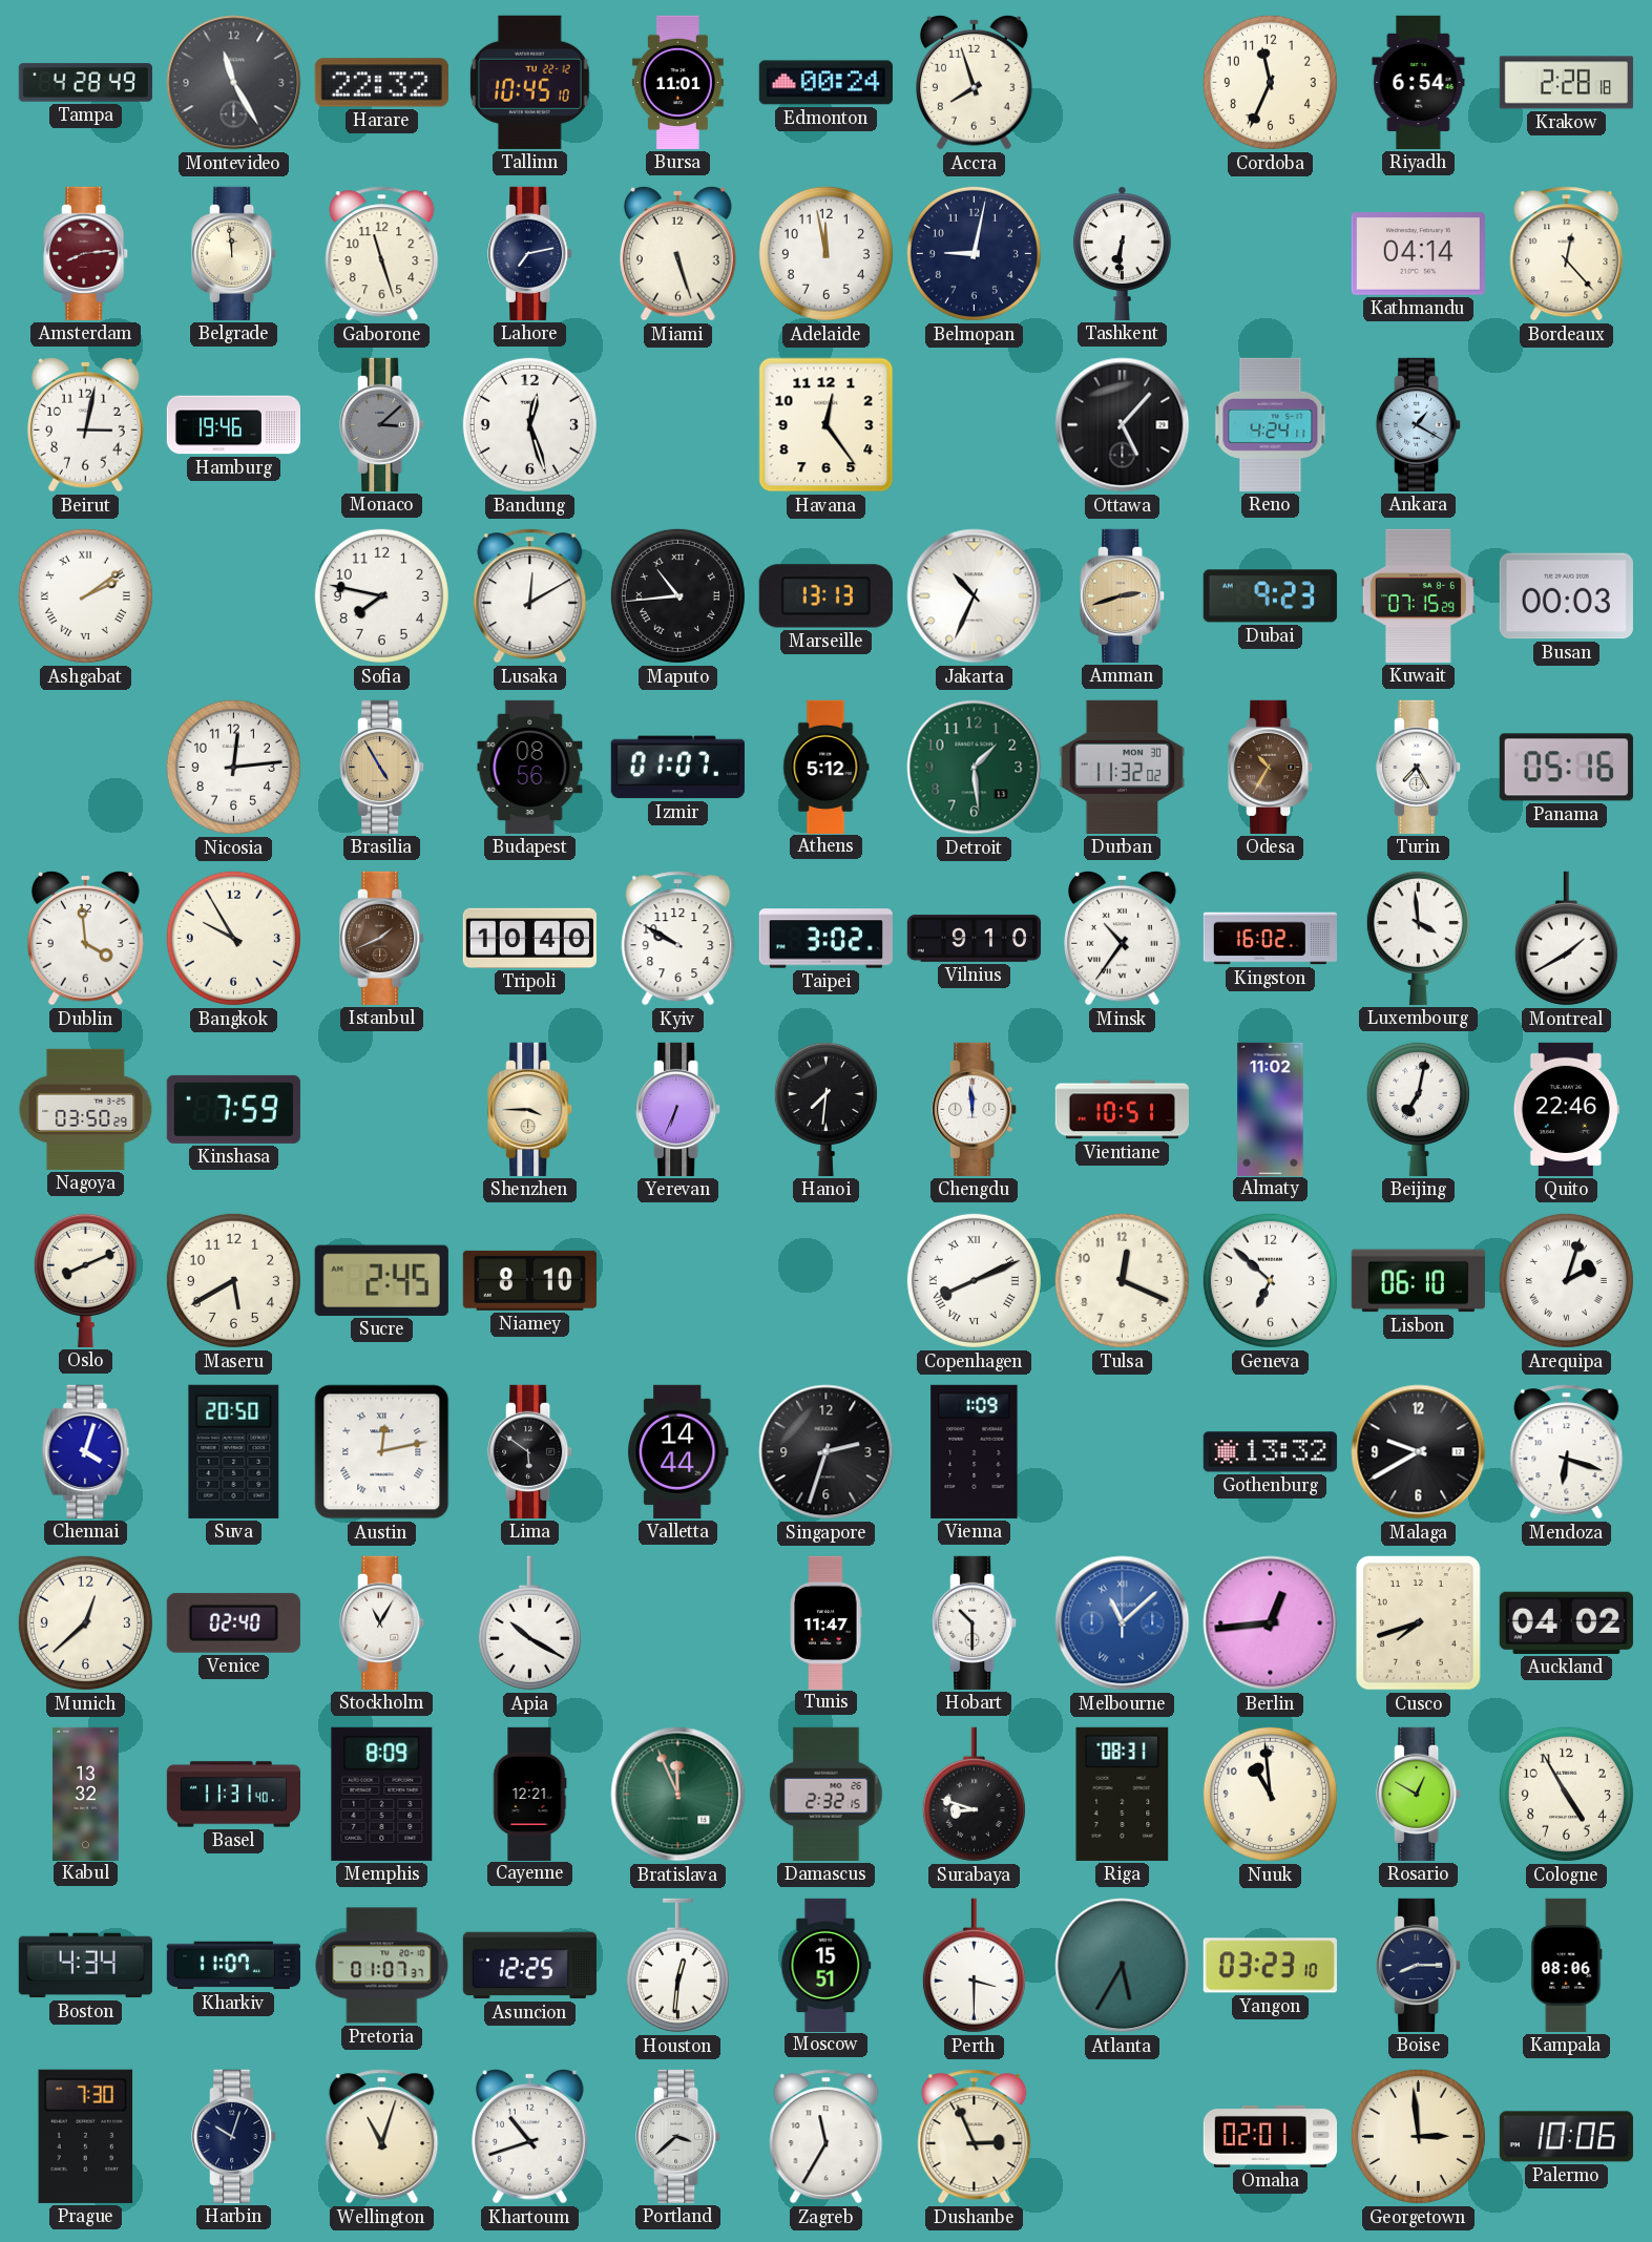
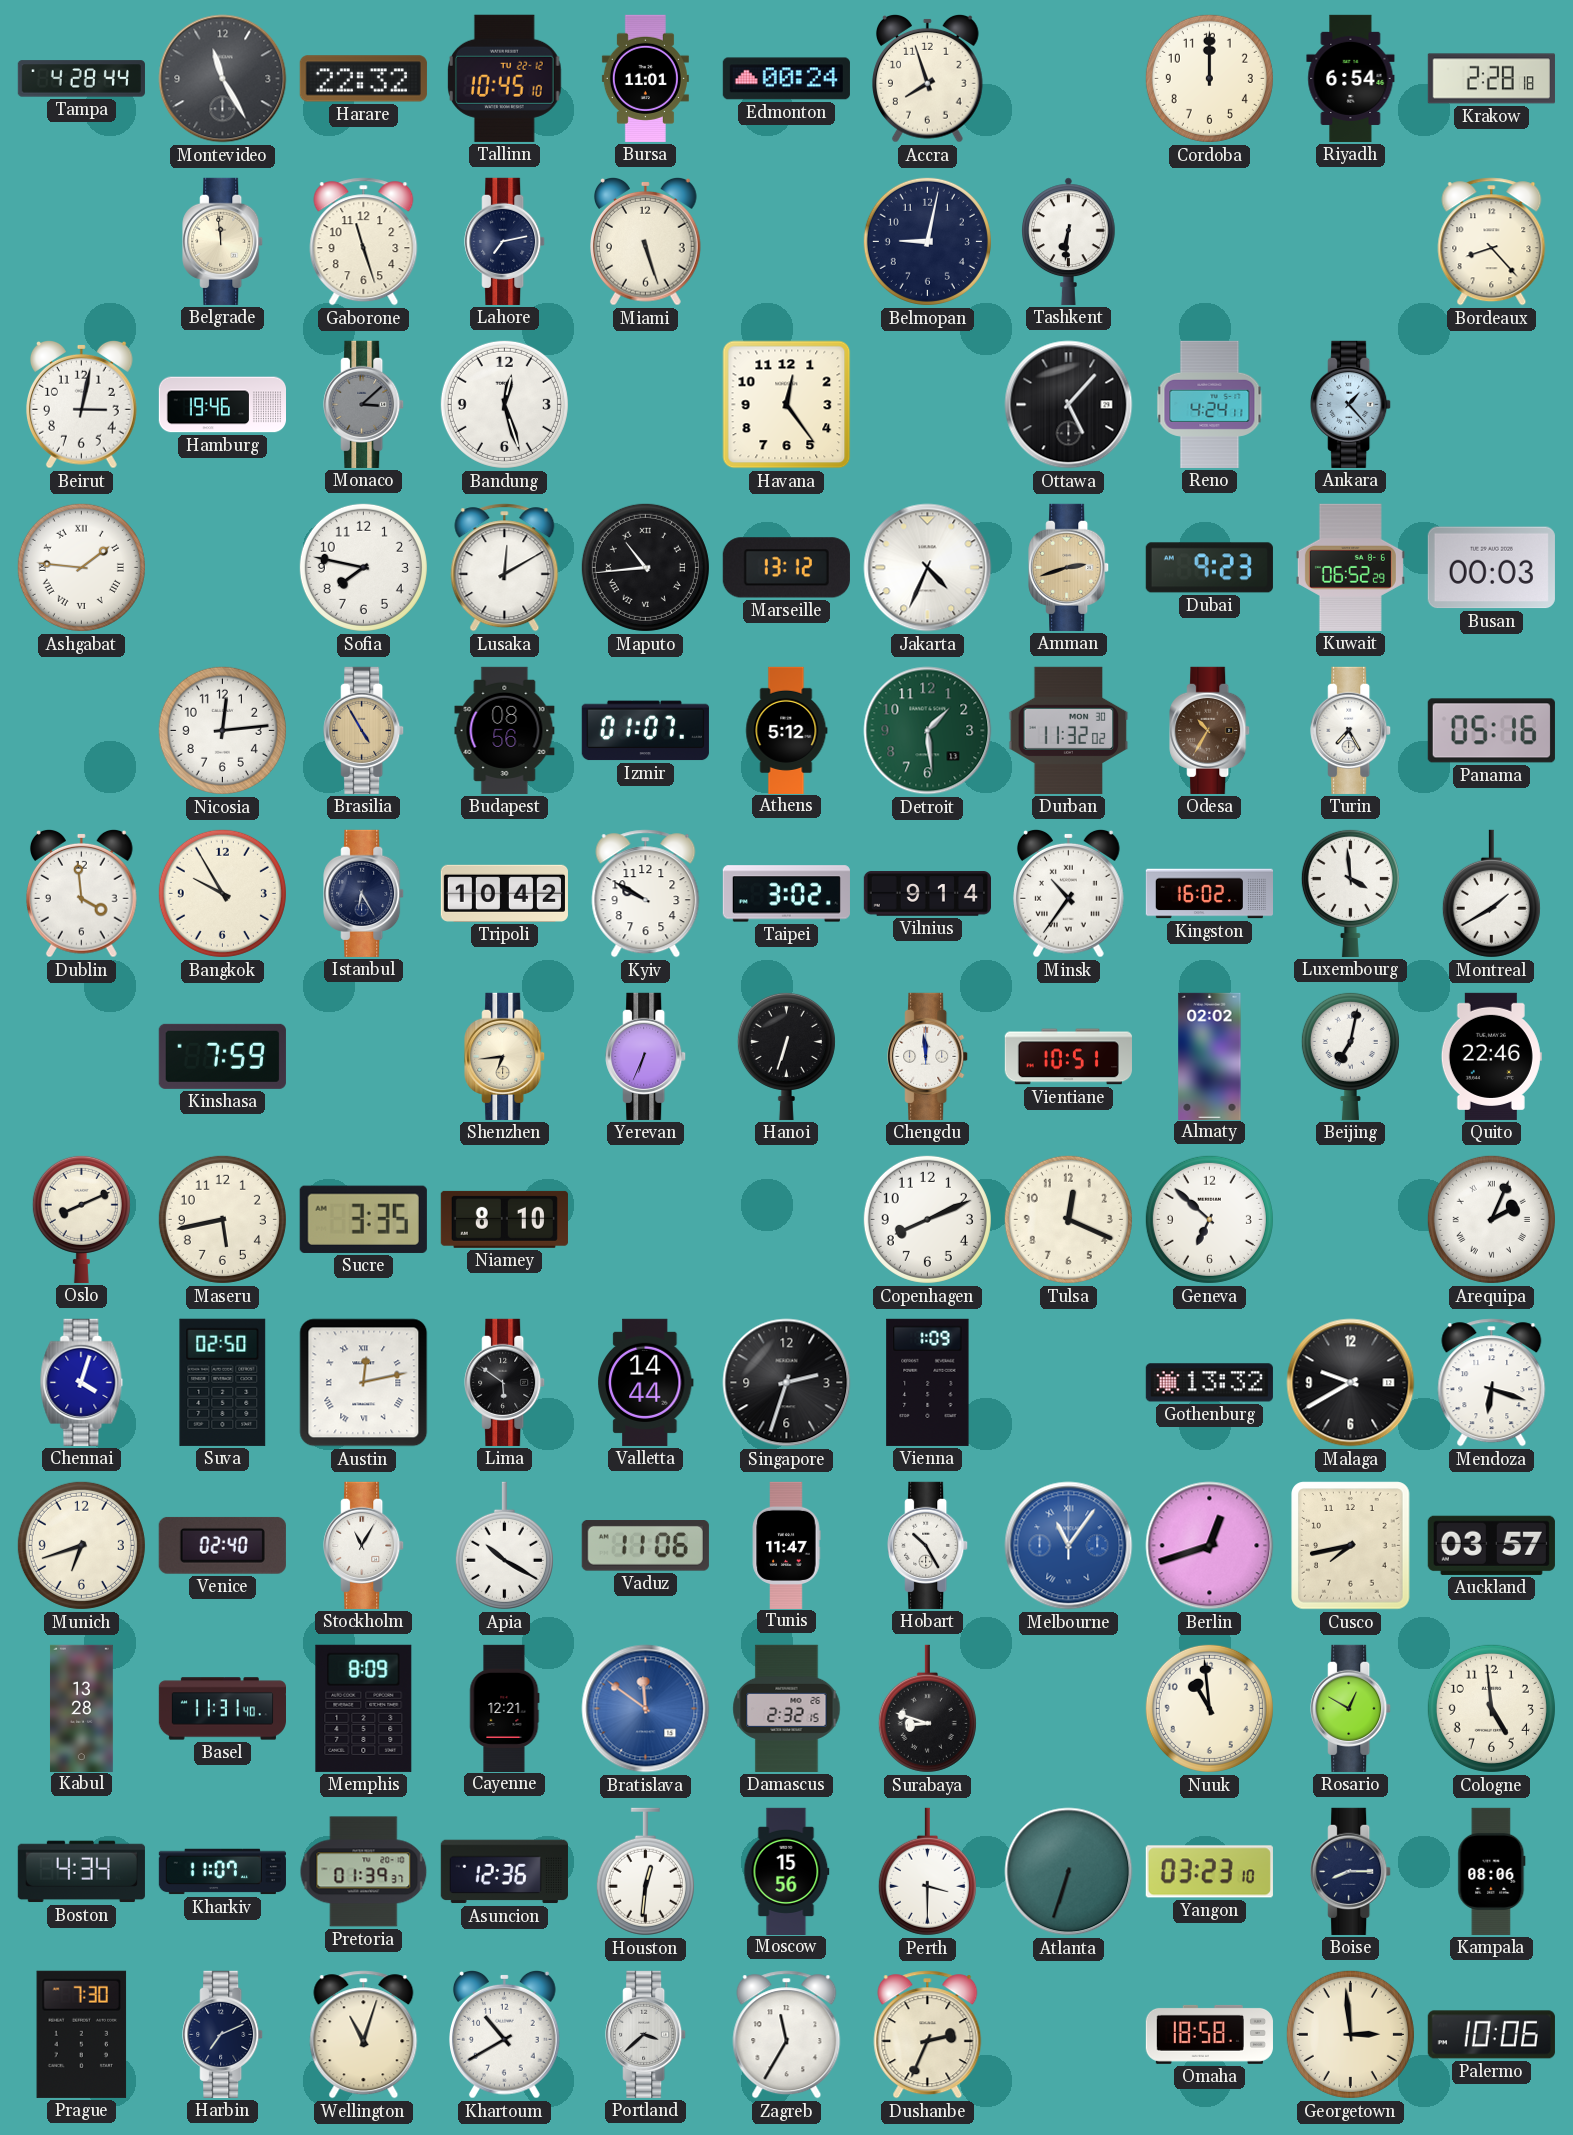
Tampa: 4:28:49 -> 4:28:44
Cordoba: 11:34 -> 12:00
Amsterdam: 8:14 -> none
Adelaide: 11:58 -> none
Kathmandu: 04:14 -> none
Bordeaux: 12:23 -> 8:23
Ankara: 1:20 -> 1:23
Ashgabat: 2:09 -> 1:46
Marseille: 13:13 -> 13:12
Jakarta: 10:34 -> 4:34
Kuwait: 07:15 -> 06:52
Istanbul: 1:41 -> 6:25
Istanbul dial: brown -> navy
Tripoli: 10:40 -> 10:42
Vilnius: 9:10 -> 9:14
Nagoya: 03:50 -> none
Shenzhen: 3:45 -> 6:44
Hanoi: 7:31 -> 6:33
Almaty: 11:02 -> 02:02
Maseru: 5:40 -> 5:43
Sucre: 2:45 -> 3:35
Copenhagen numerals: Roman -> Arabic
Lisbon: 06:10 -> none
Arequipa: 2:03 -> 2:04
Suva: 20:50 -> 02:50
Munich: 12:38 -> 6:42
Vaduz: none -> 11:06
Hobart: 10:30 -> 10:25
Melbourne: 11:08 -> 11:06
Berlin: 12:44 -> 12:42
Cusco: 7:42 -> 7:43
Auckland: 04:02 -> 03:57
Kabul: 13:32 -> 13:28
Bratislava: 11:56 -> 11:51
Bratislava dial: green -> blue
Riga: 08:31 -> none
Cologne: 4:55 -> 4:59
Pretoria: 01:07 -> 01:39
Asuncion: 12:25 -> 12:36
Moscow: 15:51 -> 15:56
Atlanta: 5:35 -> 6:33
Harbin: 10:03 -> 7:11
Khartoum: 10:42 -> 10:40
Dushanbe: 2:56 -> 2:34
Omaha: 02:01 -> 18:58
